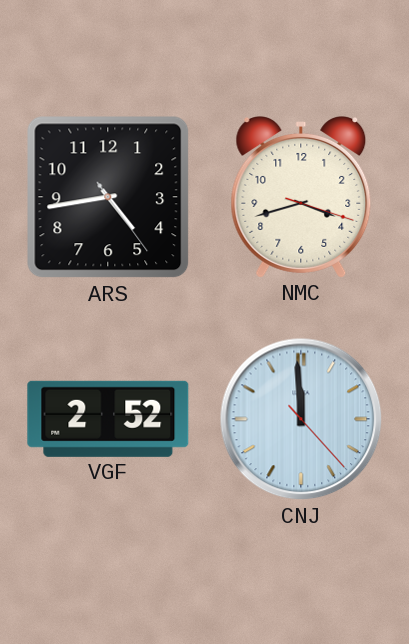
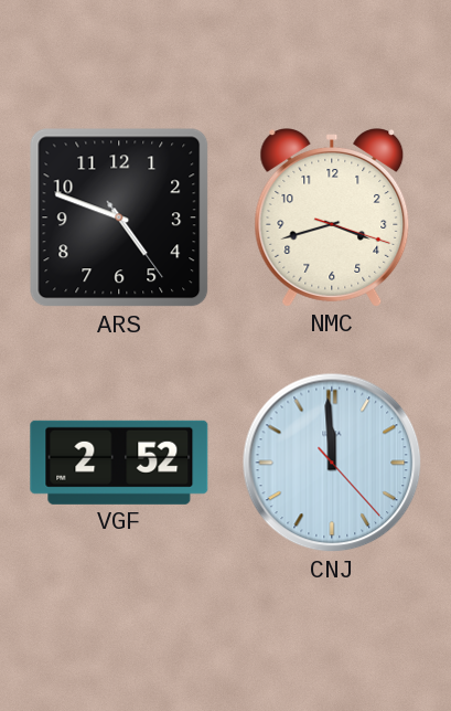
ARS: 4:43 -> 4:48
